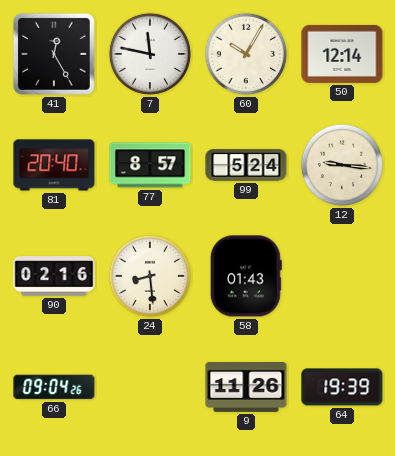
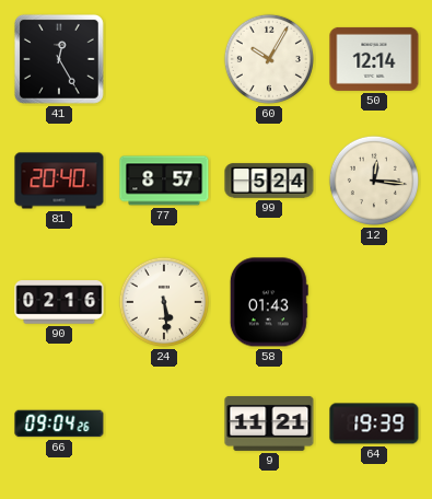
7: 11:47 -> none
12: 9:16 -> 12:16
24: 8:29 -> 5:29
9: 11:26 -> 11:21
